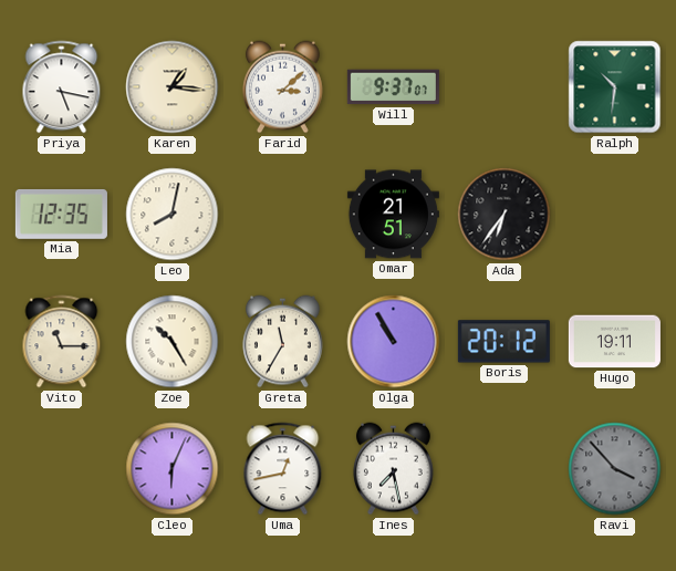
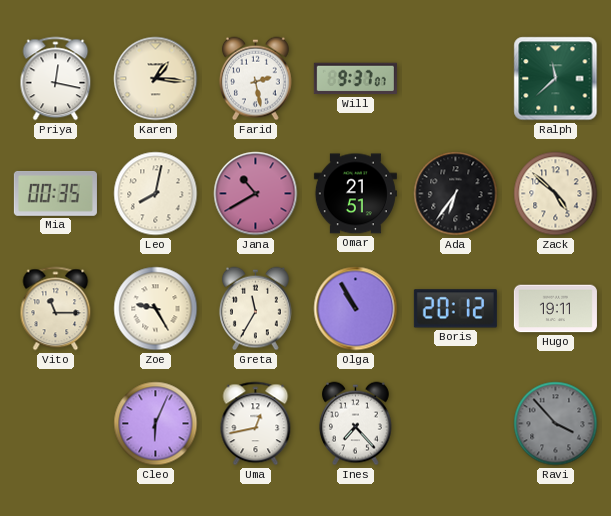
Priya: 5:17 -> 12:17
Farid: 3:08 -> 2:28
Ralph: 10:31 -> 11:38
Mia: 12:35 -> 00:35
Jana: none -> 10:40
Zack: none -> 4:52
Zoe: 10:25 -> 9:25
Ines: 7:28 -> 7:23
